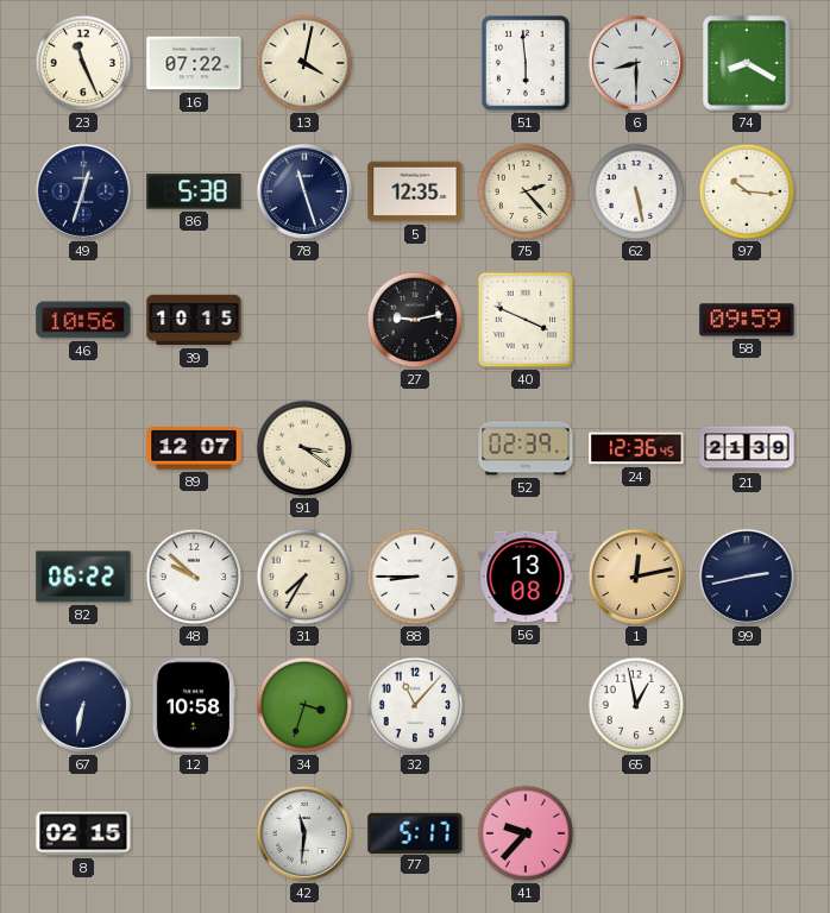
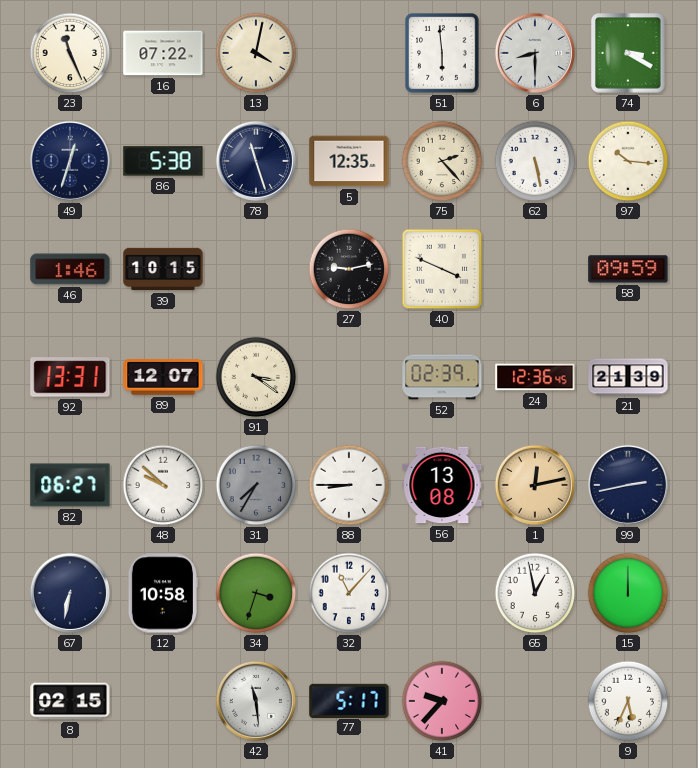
74: 8:20 -> 3:20
46: 10:56 -> 1:46
92: none -> 13:31
82: 06:22 -> 06:27
31 dial: cream -> grey
15: none -> 12:00
42: 11:31 -> 11:29
9: none -> 5:34
